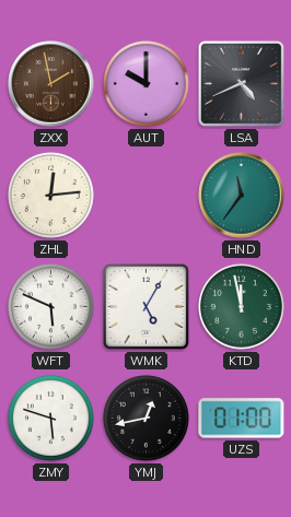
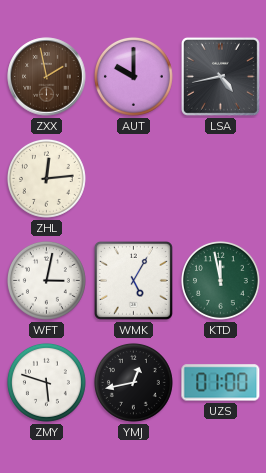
LSA: 4:41 -> 4:43
HND: 11:36 -> none
WFT: 5:49 -> 3:02
